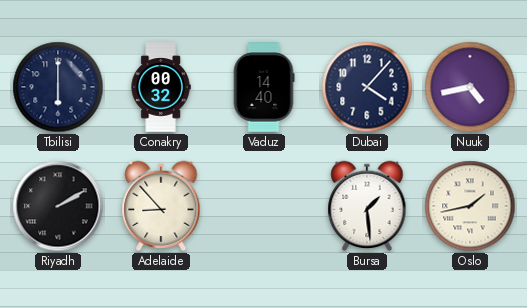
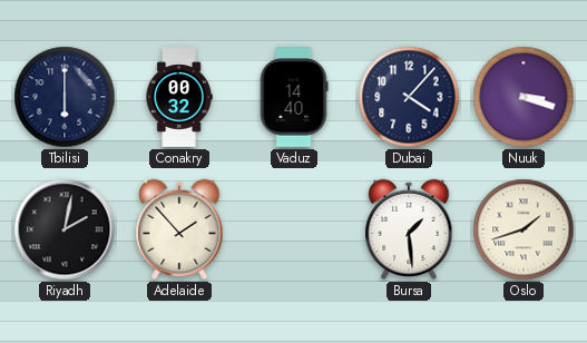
Nuuk: 4:43 -> 3:18
Riyadh: 2:10 -> 2:02
Adelaide: 8:53 -> 1:53
Oslo: 1:43 -> 1:42
